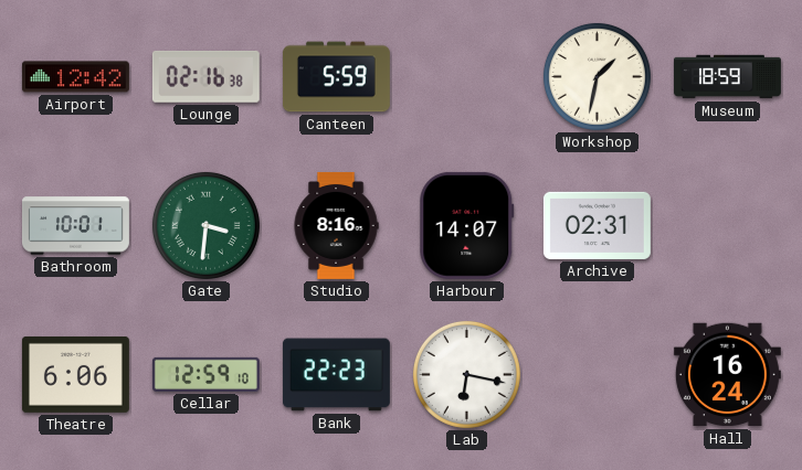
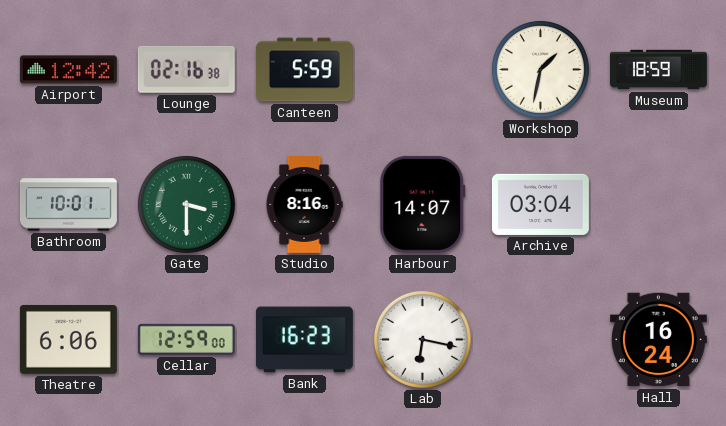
Gate: 3:31 -> 3:30
Archive: 02:31 -> 03:04
Cellar: 12:59:10 -> 12:59:00
Bank: 22:23 -> 16:23
